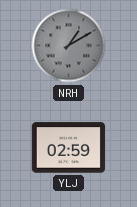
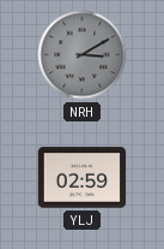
NRH: 1:10 -> 3:10
